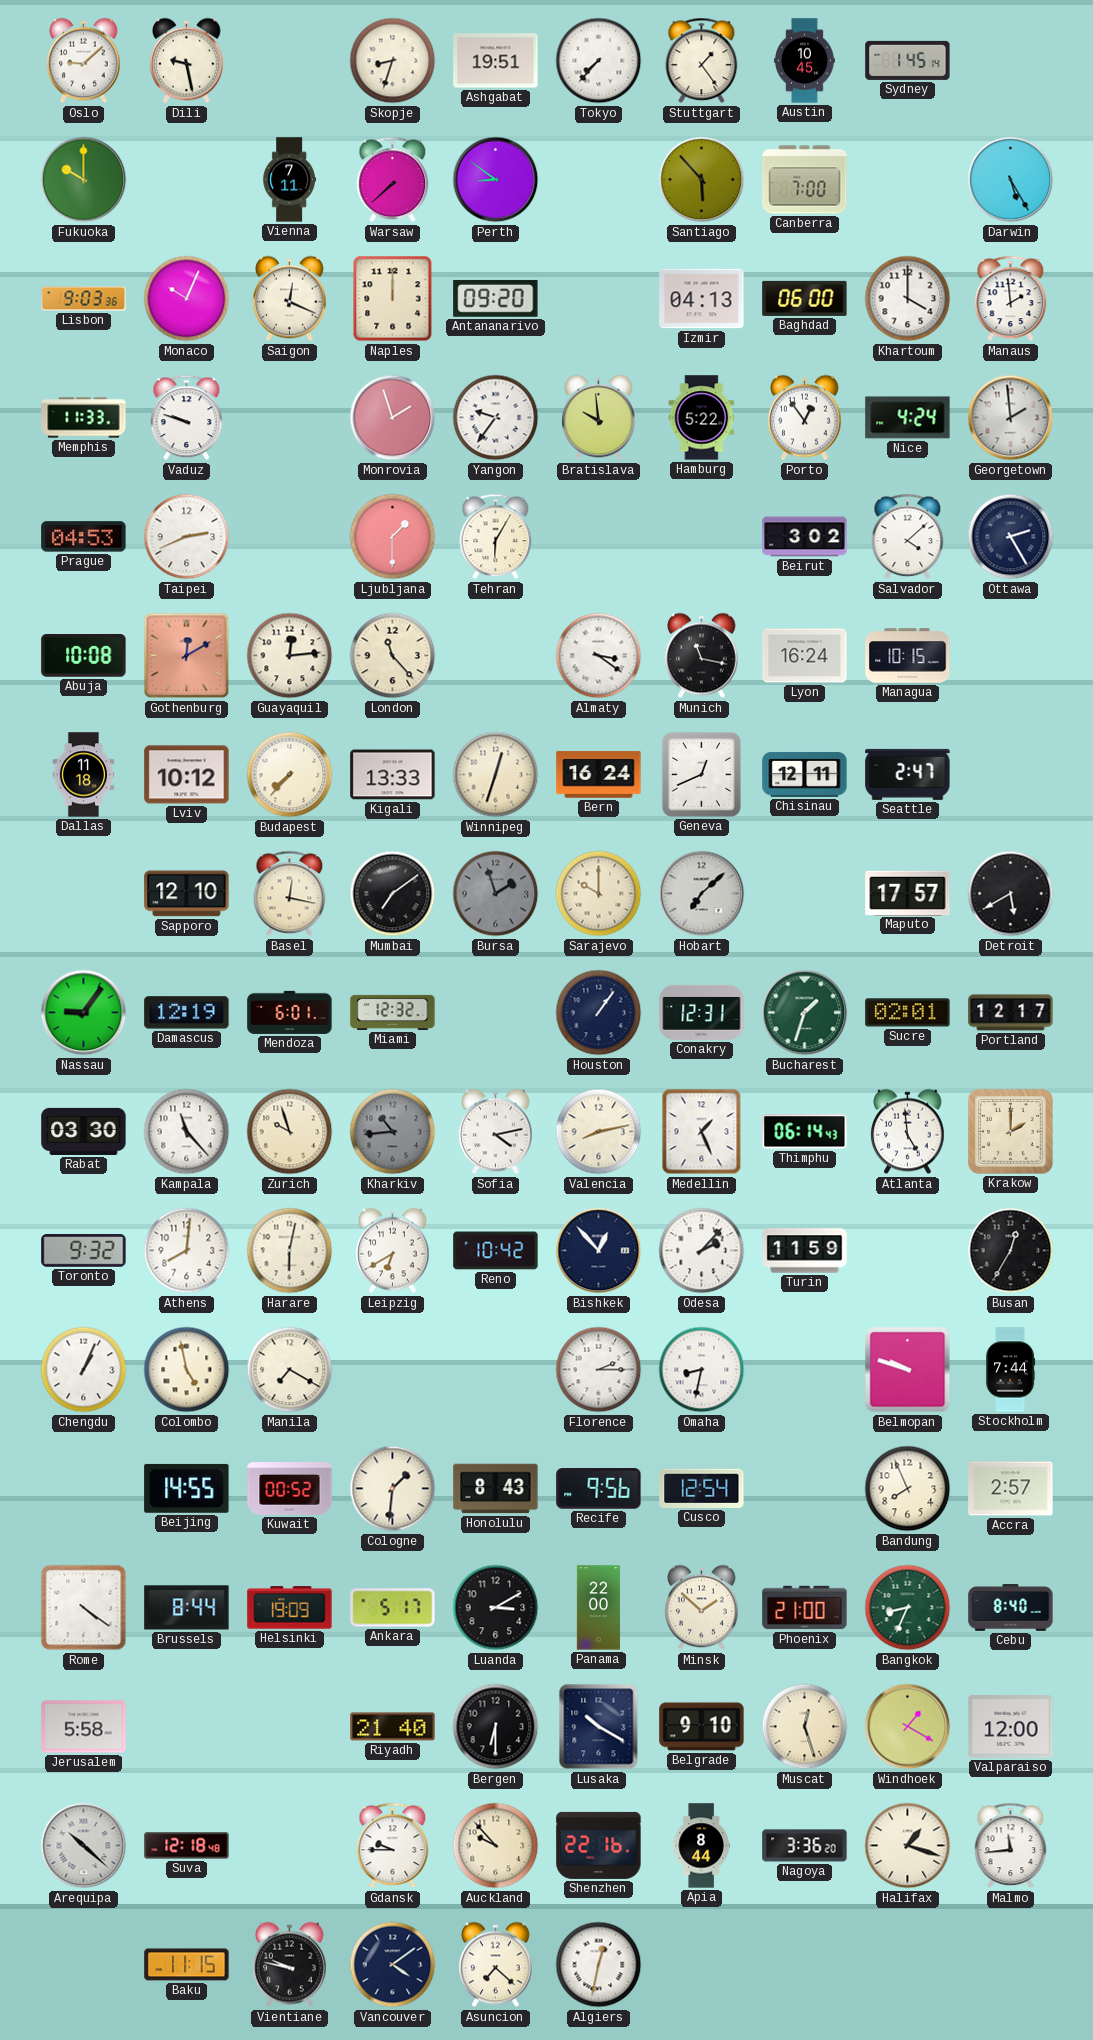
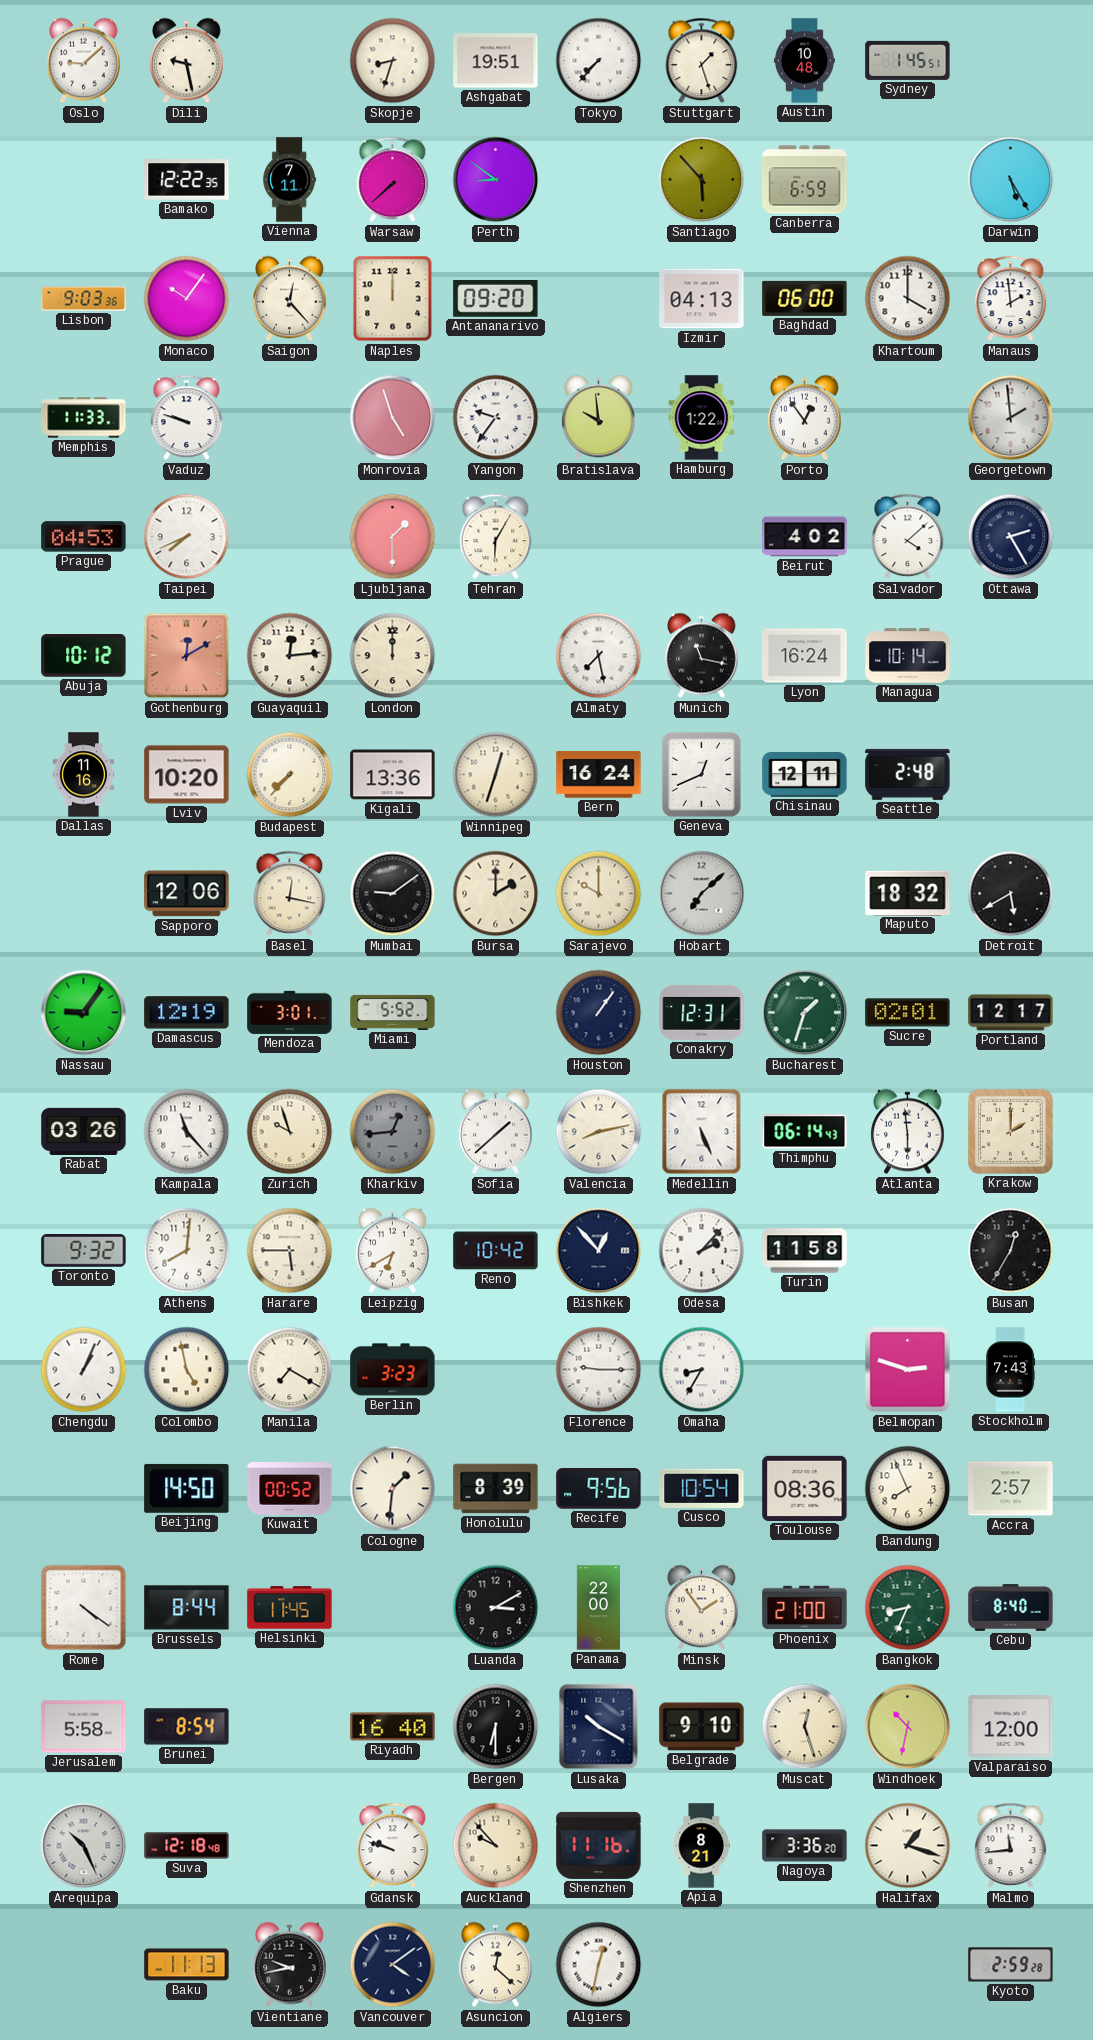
Stuttgart: 1:24 -> 1:27
Austin: 10:45 -> 10:48
Sydney: 1:45:14 -> 1:45:51
Fukuoka: 10:00 -> none
Bamako: none -> 12:22
Canberra: 7:00 -> 6:59
Monaco: 10:04 -> 10:06
Saigon: 12:19 -> 12:23
Monrovia: 1:57 -> 4:57
Hamburg: 5:22 -> 1:22
Nice: 4:24 -> none
Taipei: 2:41 -> 7:41
Beirut: 3:02 -> 4:02
Abuja: 10:08 -> 10:12
London: 11:23 -> 12:00
Almaty: 3:21 -> 7:28
Managua: 10:15 -> 10:14
Dallas: 11:18 -> 11:16
Lviv: 10:12 -> 10:20
Kigali: 13:33 -> 13:36
Seattle: 2:47 -> 2:48
Sapporo: 12:10 -> 12:06
Mumbai: 7:09 -> 9:09
Bursa: 1:57 -> 2:00
Bursa dial: grey -> cream
Maputo: 17:57 -> 18:32
Mendoza: 6:01 -> 3:01
Miami: 12:32 -> 5:52
Rabat: 03:30 -> 03:26
Kharkiv: 10:44 -> 12:44
Sofia: 4:13 -> 1:38
Medellin: 1:26 -> 5:26
Atlanta: 4:59 -> 5:59
Harare: 6:02 -> 5:45
Turin: 11:59 -> 11:58
Berlin: none -> 3:23
Florence: 2:15 -> 9:15
Omaha: 8:32 -> 8:35
Belmopan: 9:48 -> 2:48
Stockholm: 7:44 -> 7:43
Beijing: 14:55 -> 14:50
Honolulu: 8:43 -> 8:39
Cusco: 12:54 -> 10:54
Toulouse: none -> 08:36
Helsinki: 19:09 -> 11:45
Ankara: 5:17 -> none
Minsk: 1:52 -> 1:54
Brunei: none -> 8:54
Riyadh: 21:40 -> 16:40
Windhoek: 1:20 -> 10:32
Arequipa: 10:22 -> 10:26
Gdansk: 9:45 -> 9:48
Shenzhen: 22:16 -> 11:16
Apia: 8:44 -> 8:21
Baku: 11:15 -> 11:13
Vientiane: 9:47 -> 9:43
Asuncion: 7:22 -> 12:22
Kyoto: none -> 2:59
